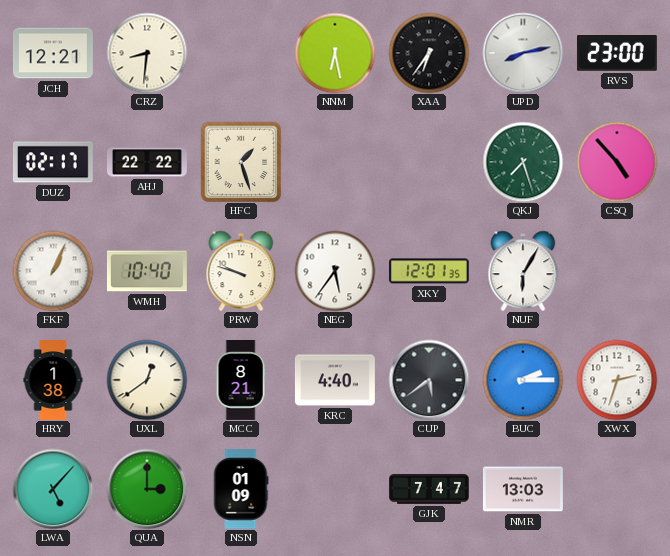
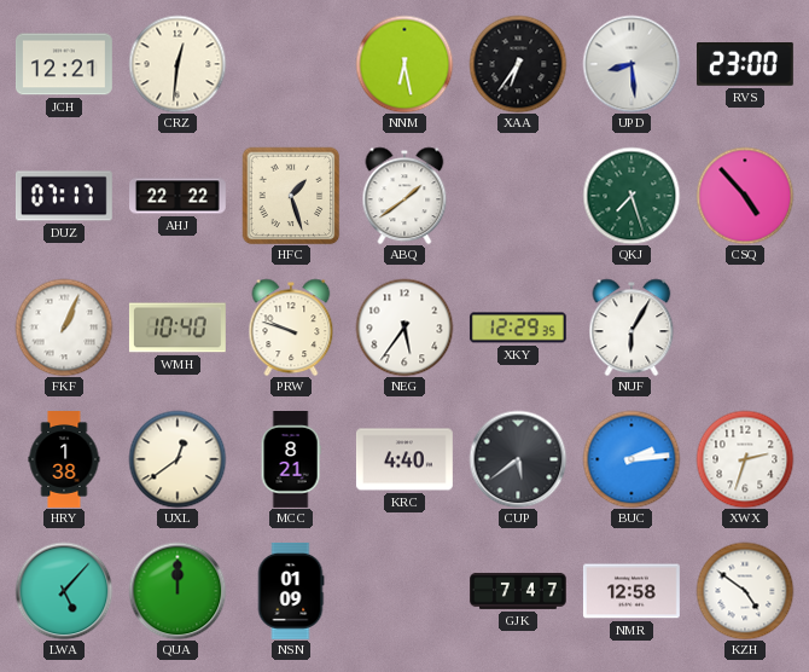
CRZ: 8:31 -> 12:31
UPD: 8:13 -> 8:29
DUZ: 02:17 -> 07:17
ABQ: none -> 1:39
XKY: 12:01 -> 12:29
BUC: 2:15 -> 2:14
QUA: 3:00 -> 12:00
NMR: 13:03 -> 12:58
KZH: none -> 4:51
